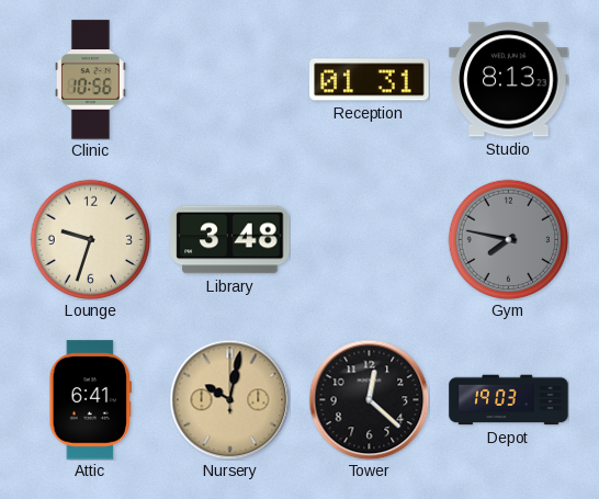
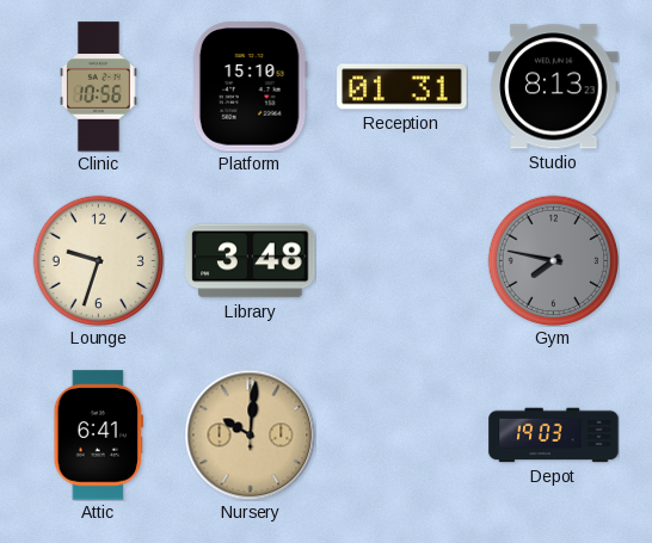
Platform: none -> 15:10
Nursery: 10:02 -> 10:01
Tower: 12:22 -> none
